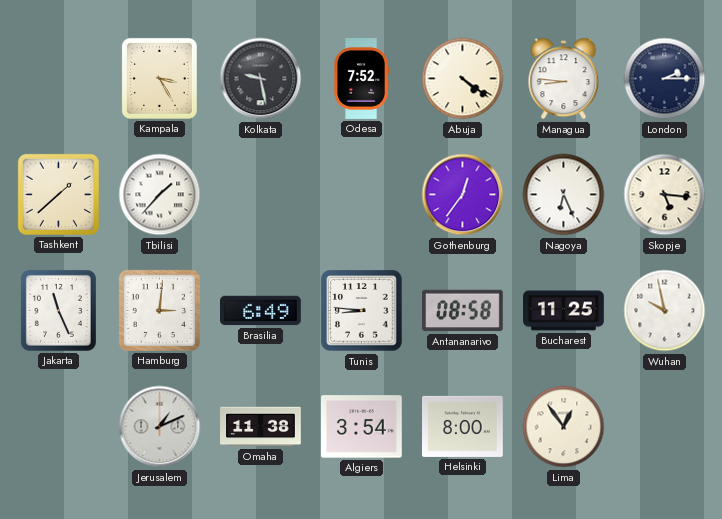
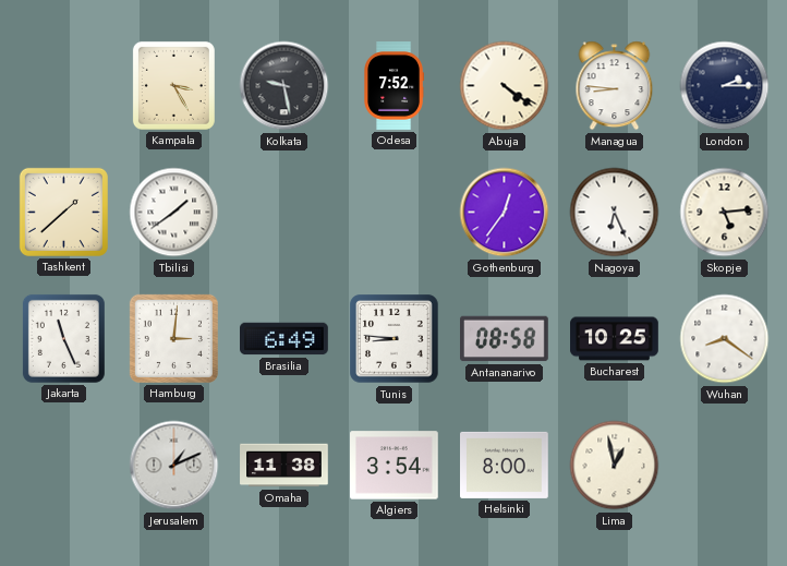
Tbilisi: 1:37 -> 1:39
Skopje: 5:16 -> 5:14
Bucharest: 11:25 -> 10:25
Wuhan: 9:58 -> 8:21
Lima: 12:54 -> 12:58
